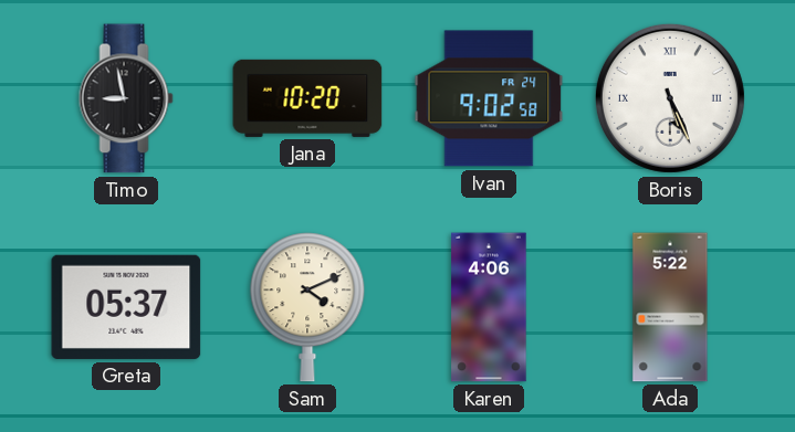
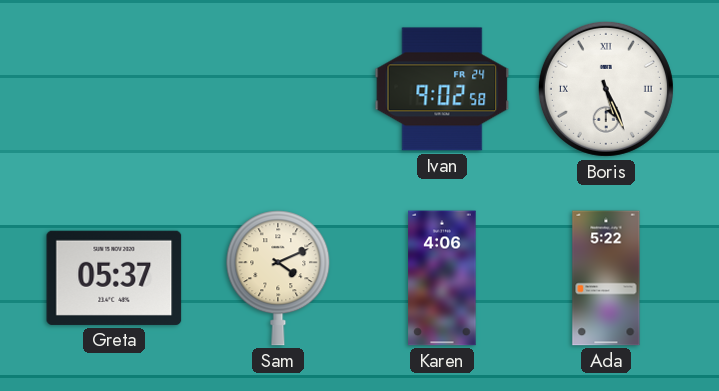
Timo: 8:58 -> none
Jana: 10:20 -> none
